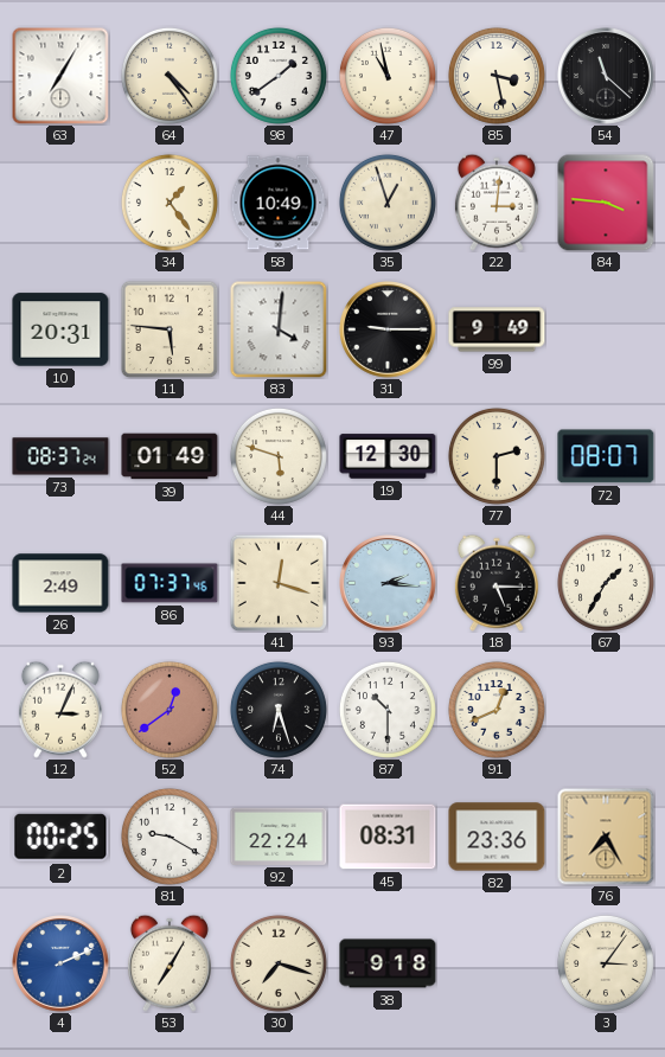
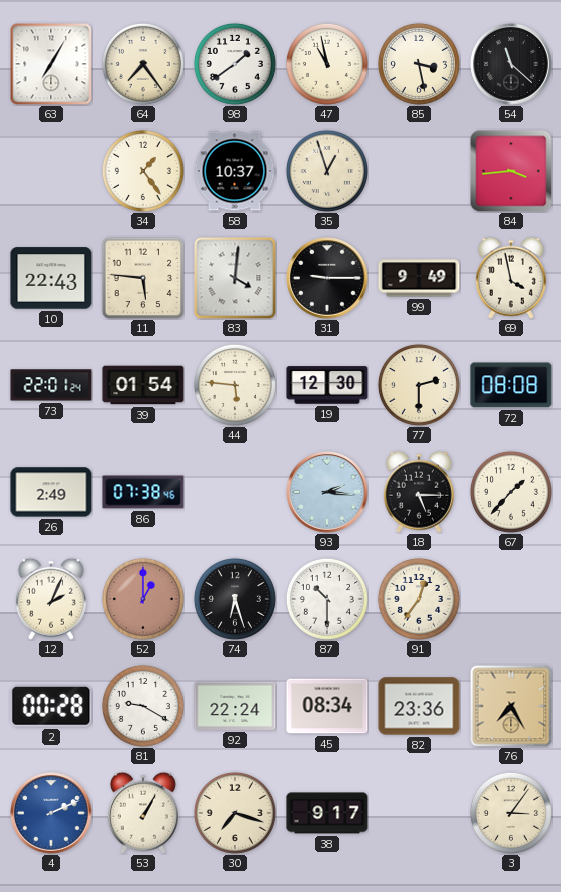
64: 4:24 -> 7:24
58: 10:49 -> 10:37
22: 3:01 -> none
84: 3:46 -> 3:44
10: 20:31 -> 22:43
69: none -> 3:58
73: 08:37 -> 22:01
39: 01:49 -> 01:54
44: 5:48 -> 5:46
72: 08:07 -> 08:08
86: 07:37 -> 07:38
41: 12:18 -> none
67: 1:35 -> 1:37
12: 3:04 -> 2:04
52: 12:39 -> 1:00
91: 12:41 -> 12:36
2: 00:25 -> 00:28
45: 08:31 -> 08:34
53: 7:05 -> 1:05
38: 9:18 -> 9:17
